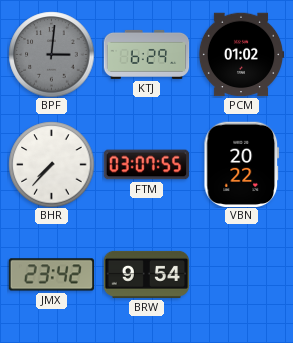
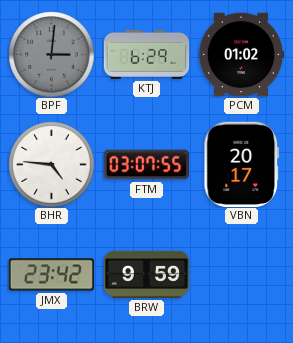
BHR: 7:37 -> 4:46
VBN: 20:22 -> 20:17
BRW: 9:54 -> 9:59
